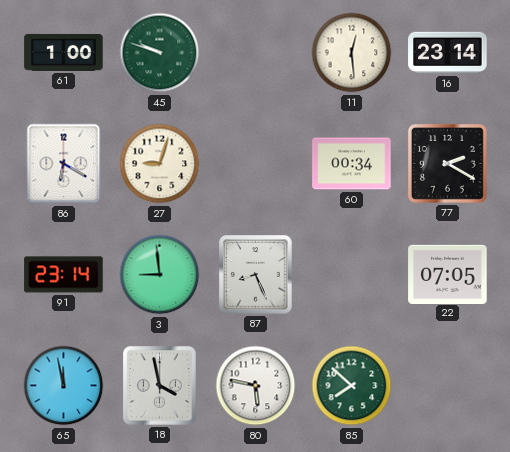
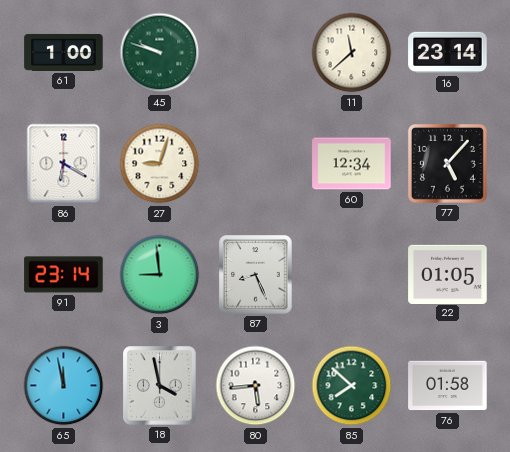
11: 12:29 -> 11:38
60: 00:34 -> 12:34
77: 2:20 -> 5:07
22: 07:05 -> 01:05
80: 5:47 -> 5:44
76: none -> 01:58
